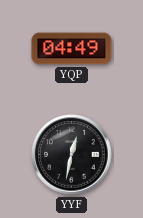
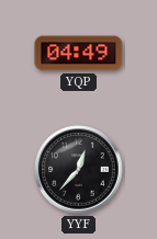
YYF: 12:32 -> 12:37
